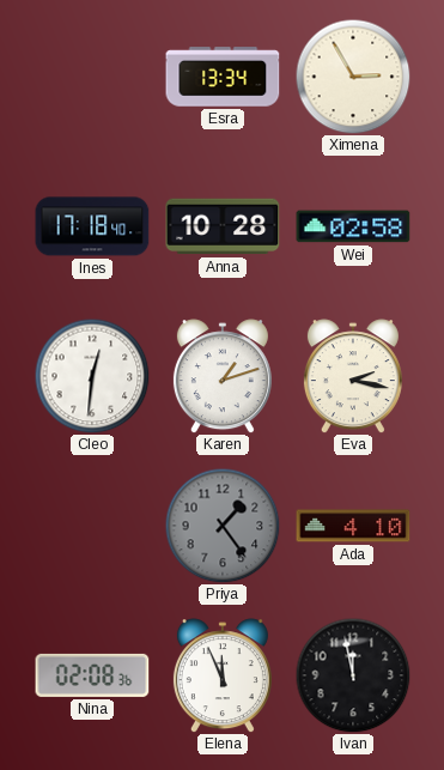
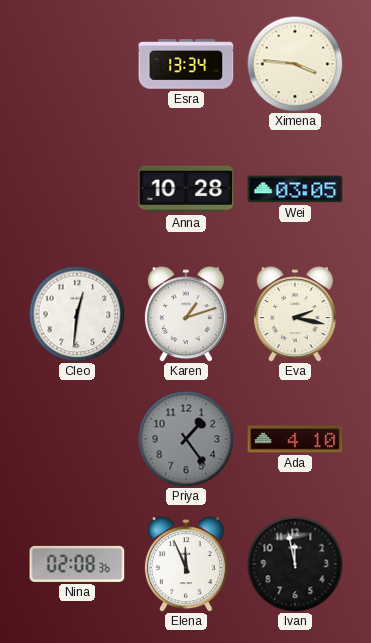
Ximena: 2:55 -> 3:46
Ines: 17:18 -> none
Wei: 02:58 -> 03:05
